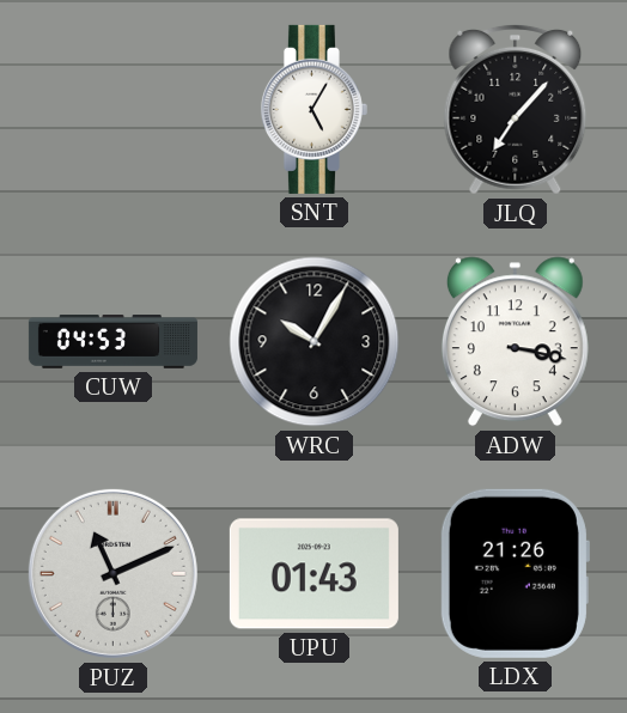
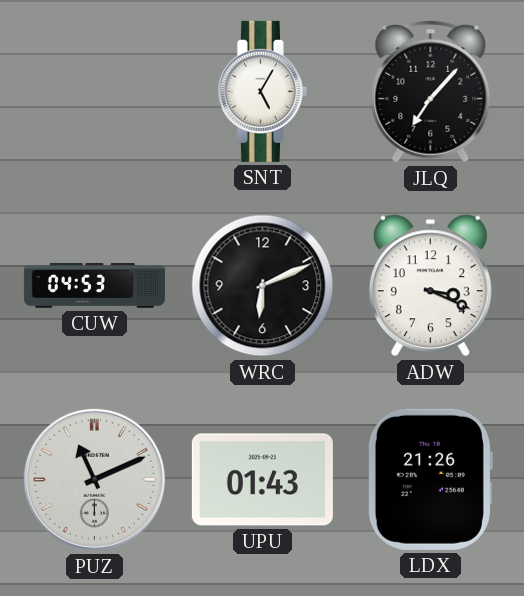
WRC: 10:05 -> 6:11
ADW: 3:17 -> 3:19
